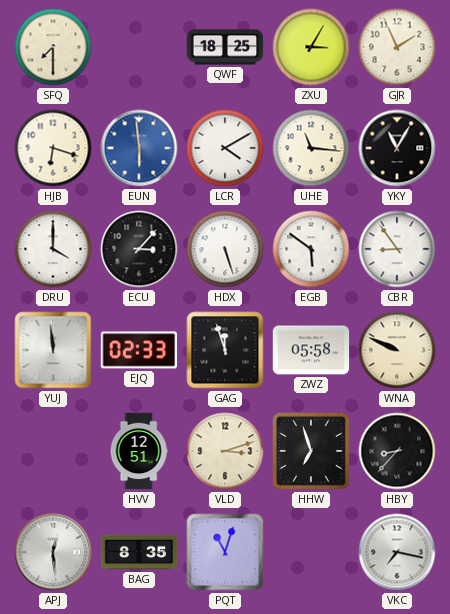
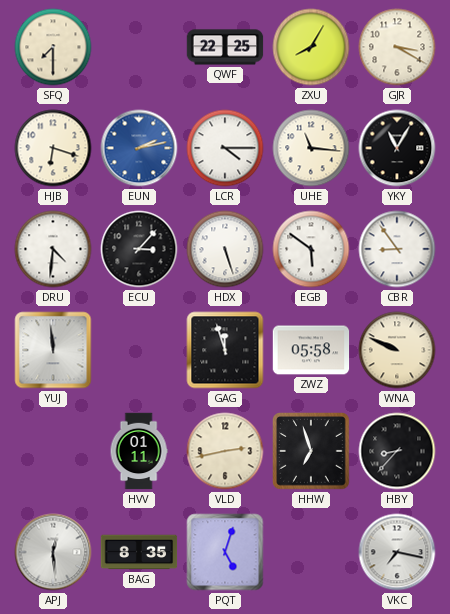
QWF: 18:25 -> 22:25
ZXU: 3:05 -> 8:05
GJR: 1:56 -> 3:20
EUN: 5:59 -> 2:13
LCR: 4:10 -> 4:15
DRU: 4:00 -> 4:31
EJQ: 02:33 -> none
HVV: 12:51 -> 01:11
VLD: 3:12 -> 2:43
PQT: 11:03 -> 5:03
